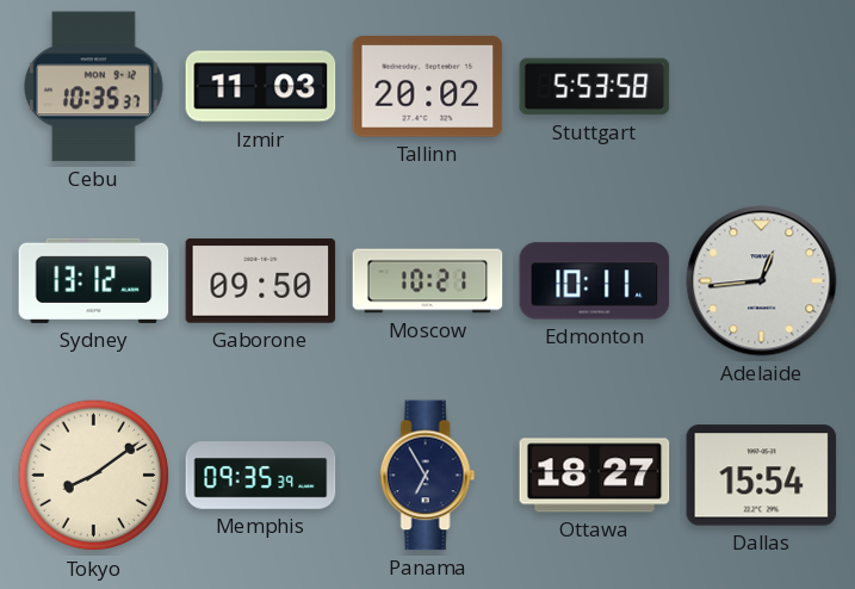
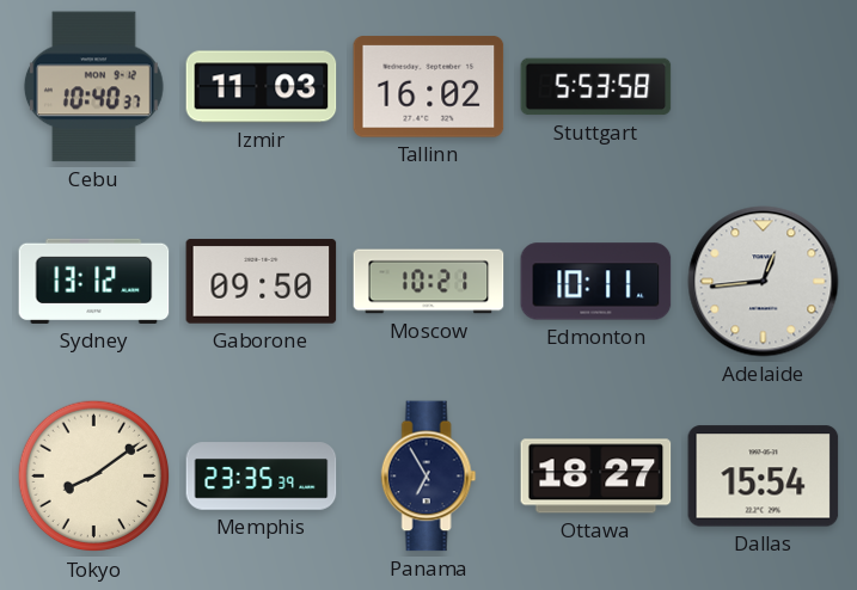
Cebu: 10:35 -> 10:40
Tallinn: 20:02 -> 16:02
Memphis: 09:35 -> 23:35
